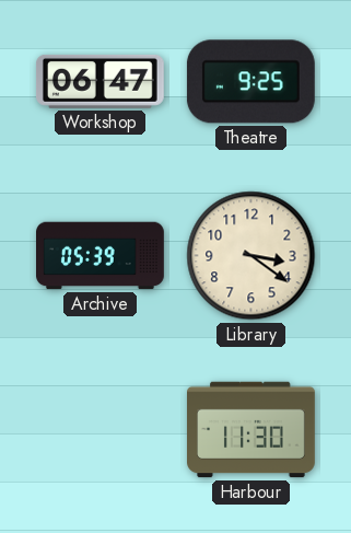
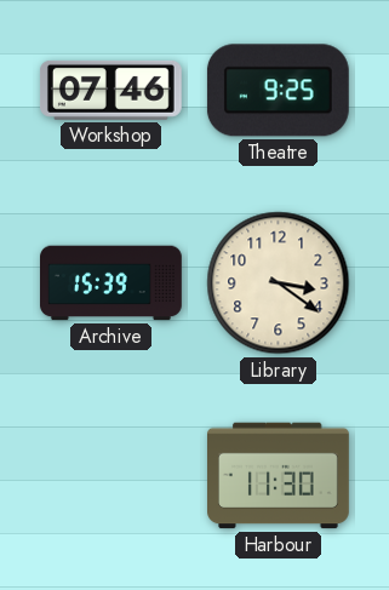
Workshop: 06:47 -> 07:46
Archive: 05:39 -> 15:39
